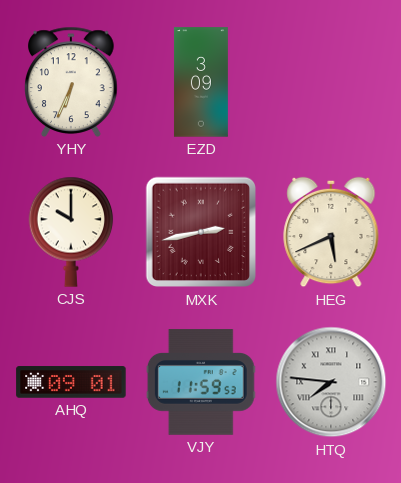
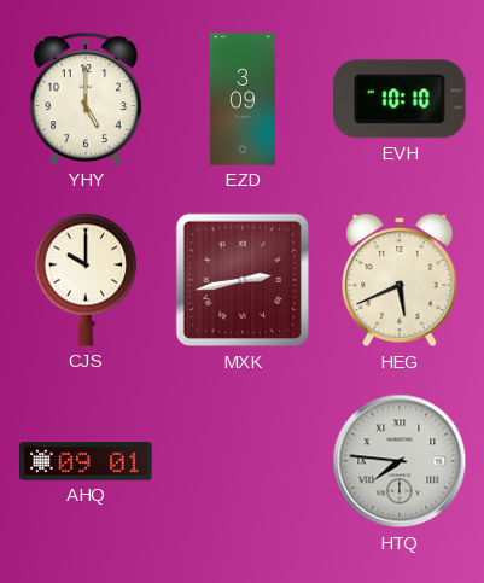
YHY: 6:34 -> 5:00
EVH: none -> 10:10
VJY: 11:59 -> none
